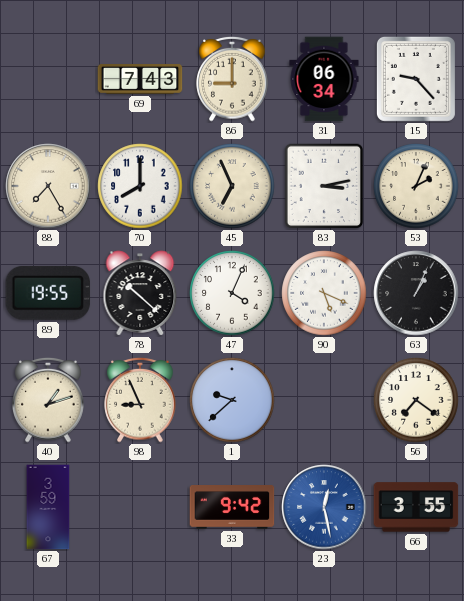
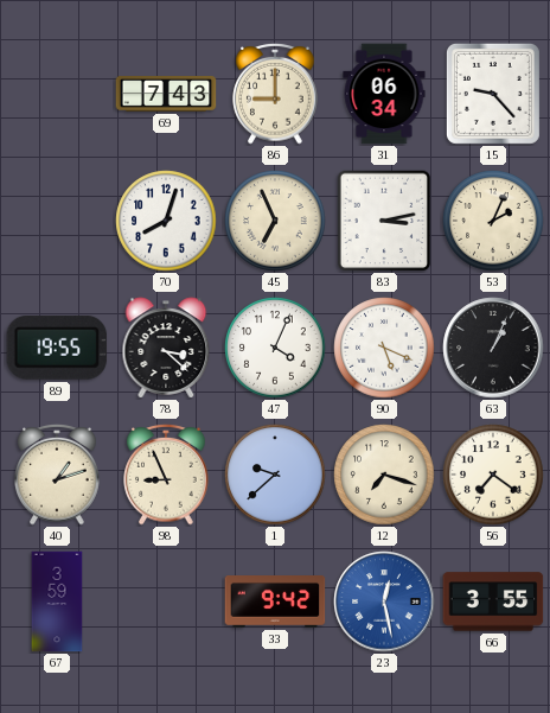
88: 7:25 -> none
70: 8:00 -> 8:03
78: 10:22 -> 3:22
12: none -> 7:18
